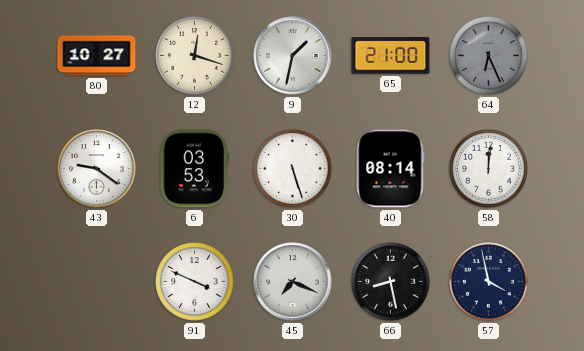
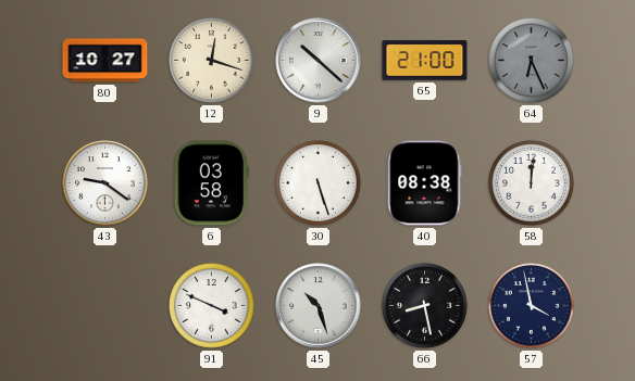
9: 1:32 -> 10:22
6: 03:53 -> 03:58
40: 08:14 -> 08:38
45: 7:19 -> 10:27
